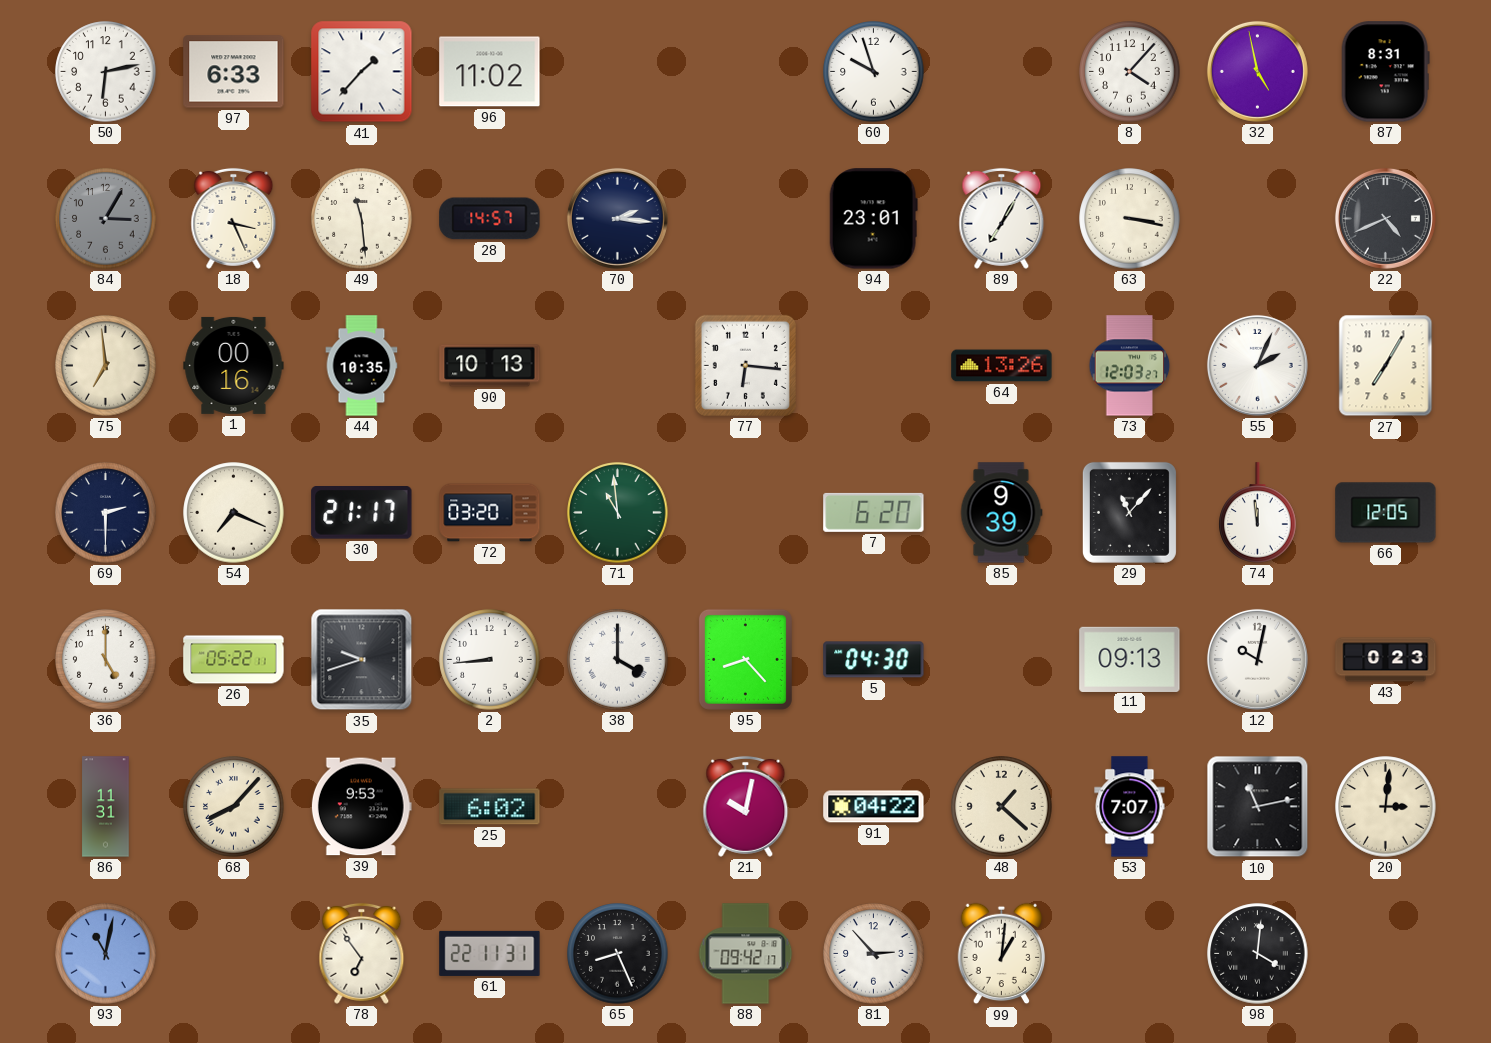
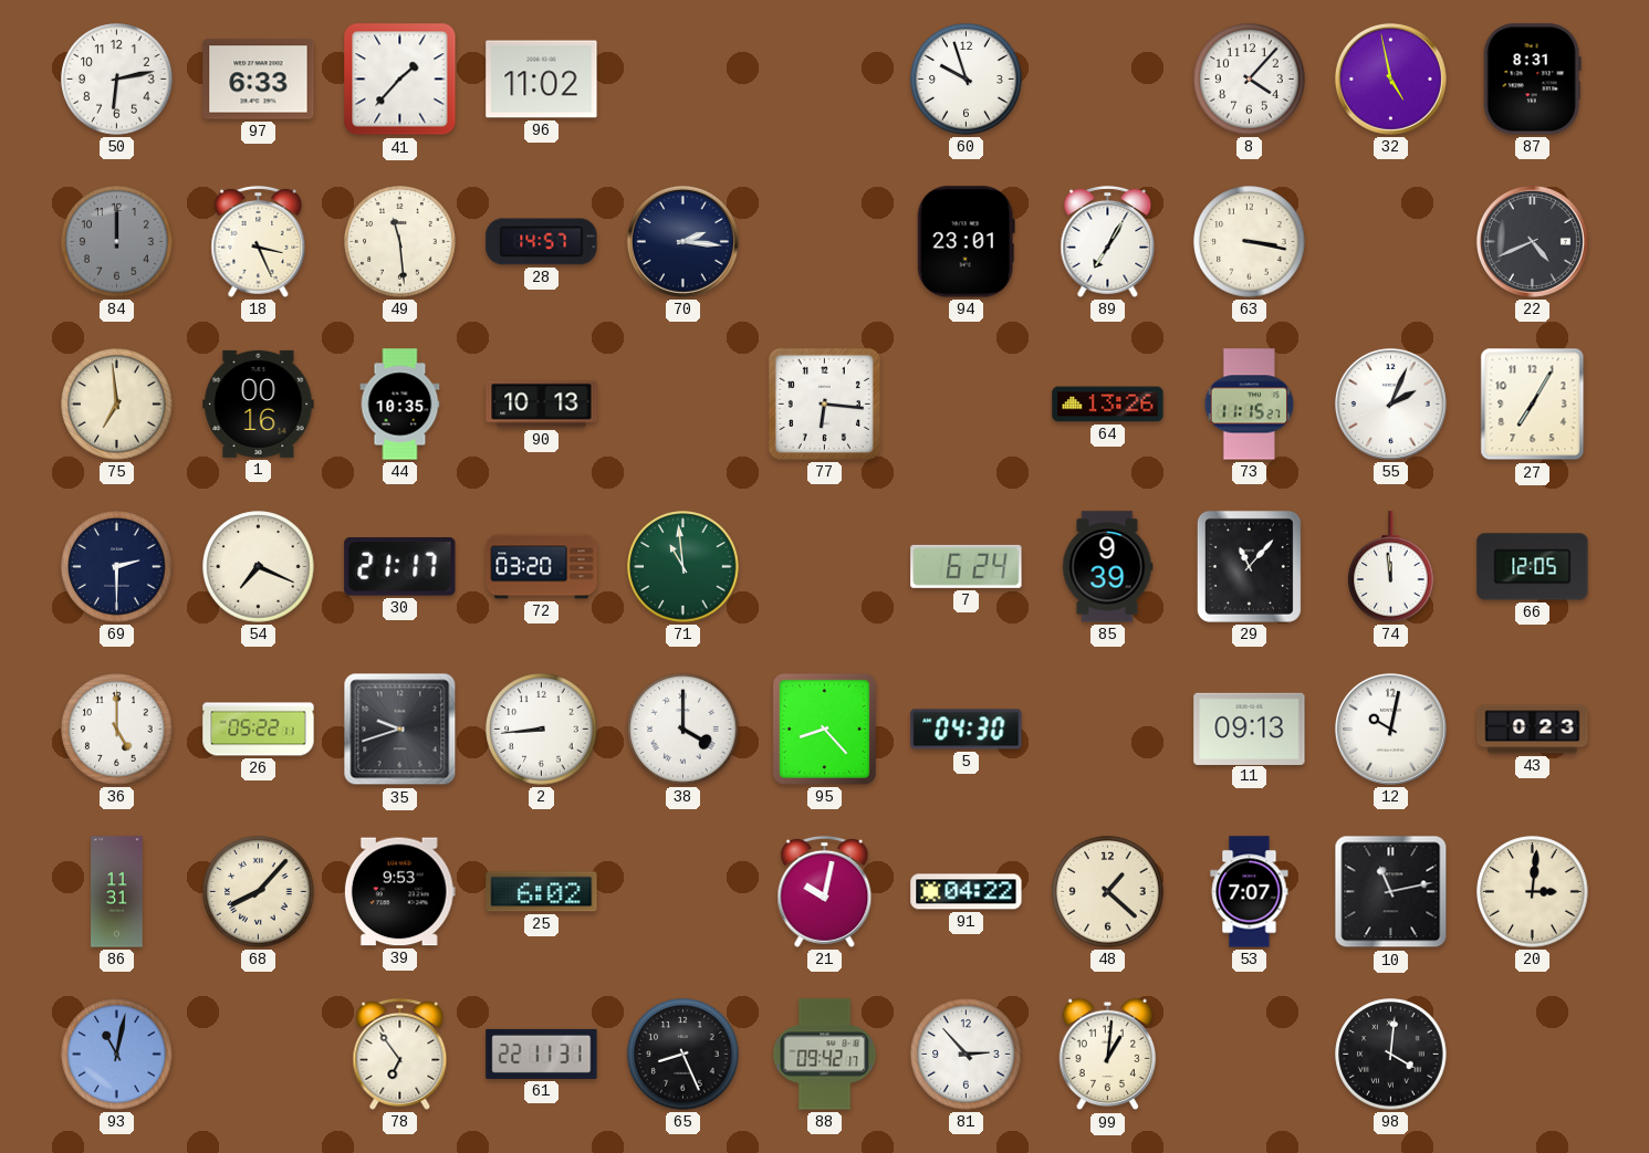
84: 3:05 -> 12:00
73: 12:03 -> 11:15
7: 6:20 -> 6:24
